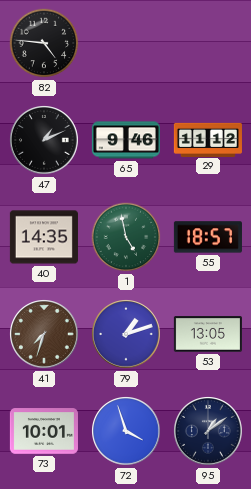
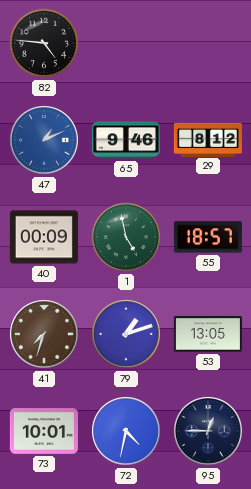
47 dial: black -> blue
29: 11:12 -> 8:12
40: 14:35 -> 00:09
72: 3:57 -> 4:32
95: 1:09 -> 12:45
